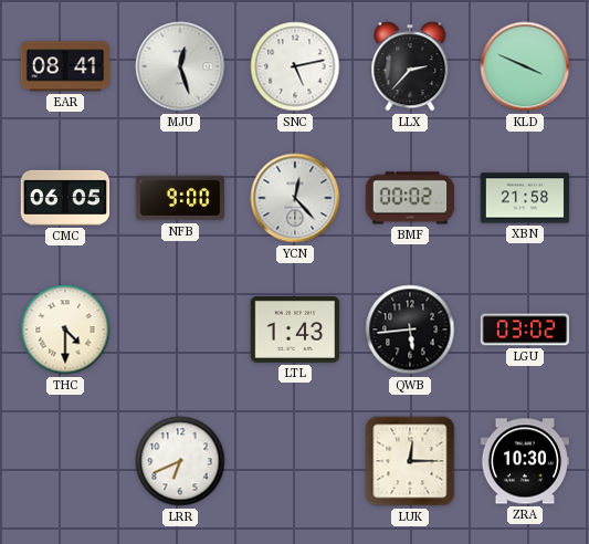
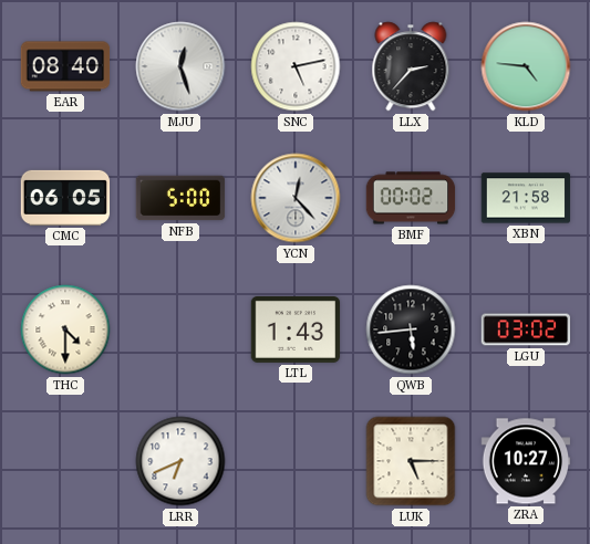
EAR: 08:41 -> 08:40
KLD: 3:49 -> 4:46
NFB: 9:00 -> 5:00
LUK: 12:15 -> 5:15
ZRA: 10:30 -> 10:27
